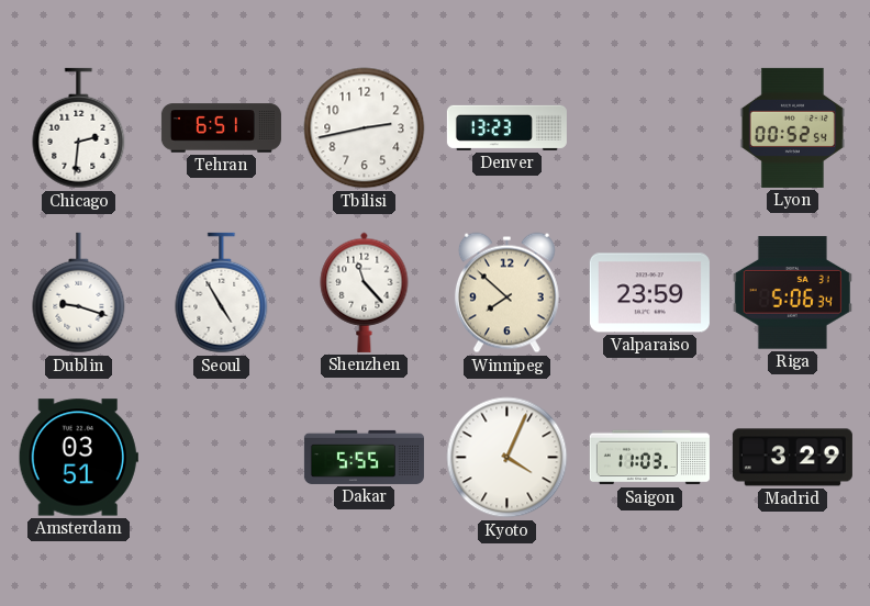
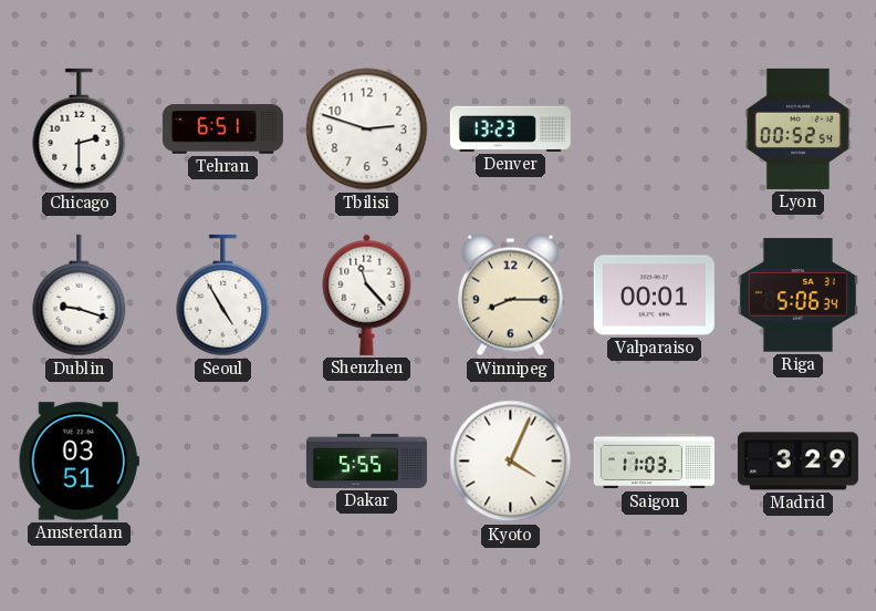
Chicago: 2:31 -> 2:30
Tbilisi: 2:43 -> 2:48
Winnipeg: 7:52 -> 8:15
Valparaiso: 23:59 -> 00:01
